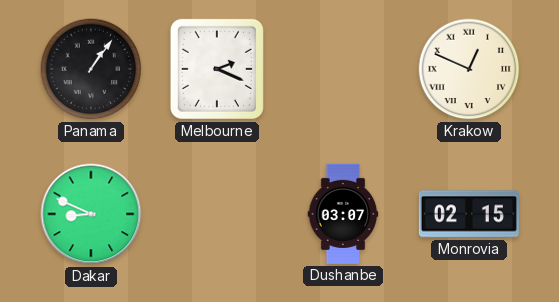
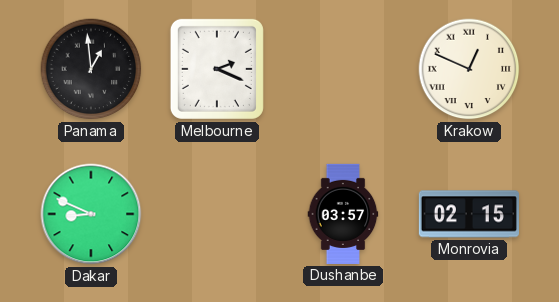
Panama: 1:06 -> 12:59
Dushanbe: 03:07 -> 03:57
